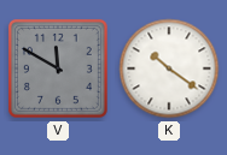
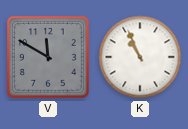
K: 10:21 -> 10:56
